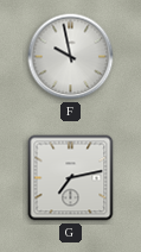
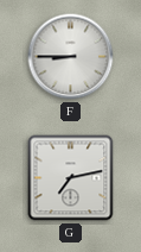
F: 9:58 -> 8:45
